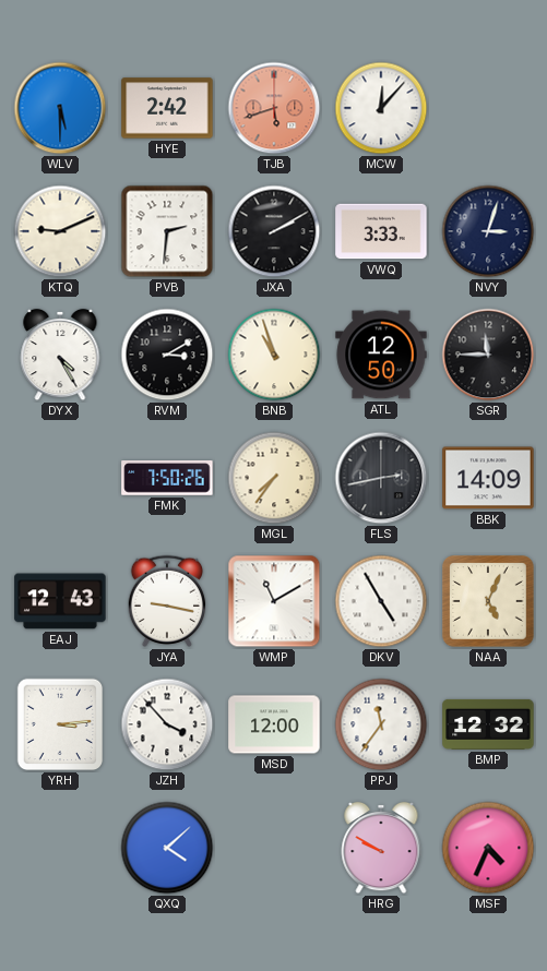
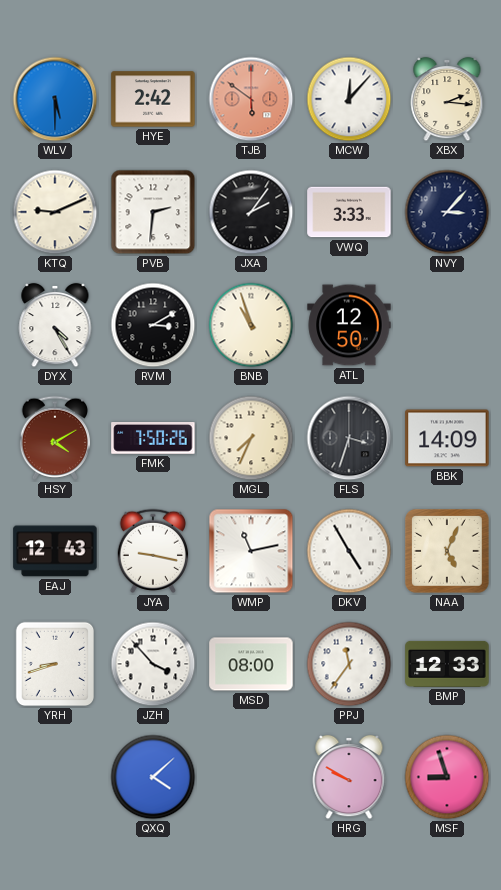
TJB: 5:42 -> 5:51
XBX: none -> 2:16
JXA: 2:10 -> 2:06
NVY: 3:03 -> 3:07
SGR: 11:45 -> none
HSY: none -> 4:10
MGL: 7:36 -> 7:34
FLS: 2:43 -> 3:33
WMP: 11:10 -> 11:13
YRH: 3:14 -> 8:42
MSD: 12:00 -> 08:00
BMP: 12:32 -> 12:33
MSF: 4:34 -> 8:57
